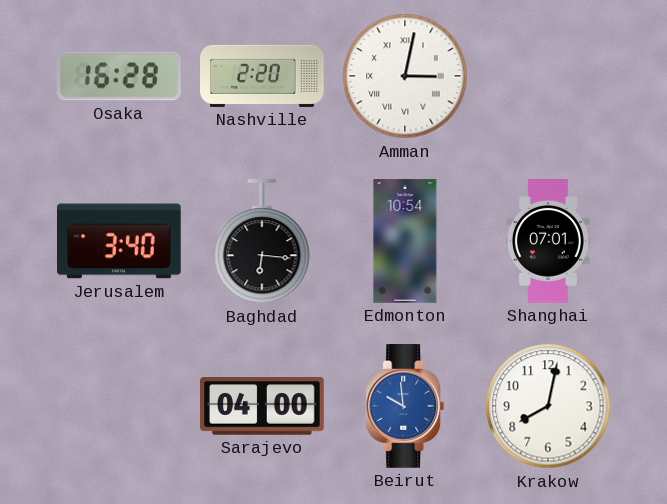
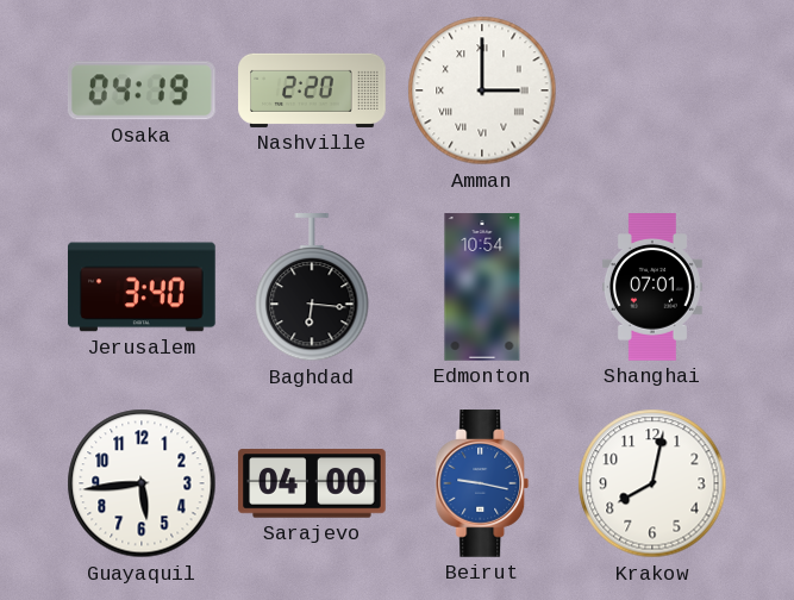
Osaka: 16:28 -> 04:19
Amman: 3:02 -> 3:00
Guayaquil: none -> 5:44
Beirut: 9:59 -> 9:17
